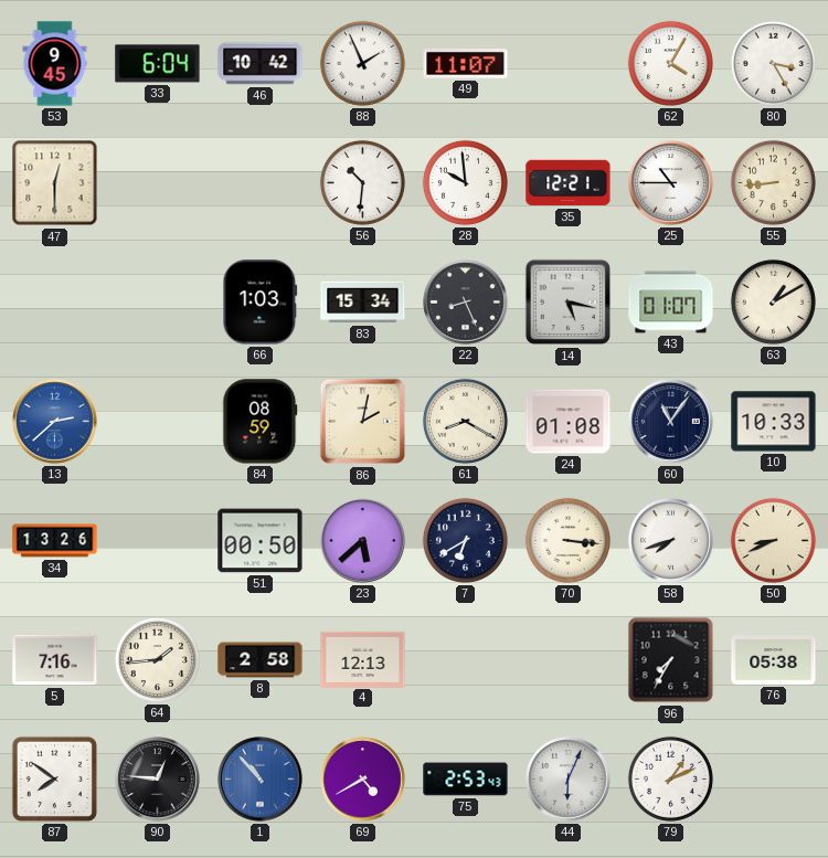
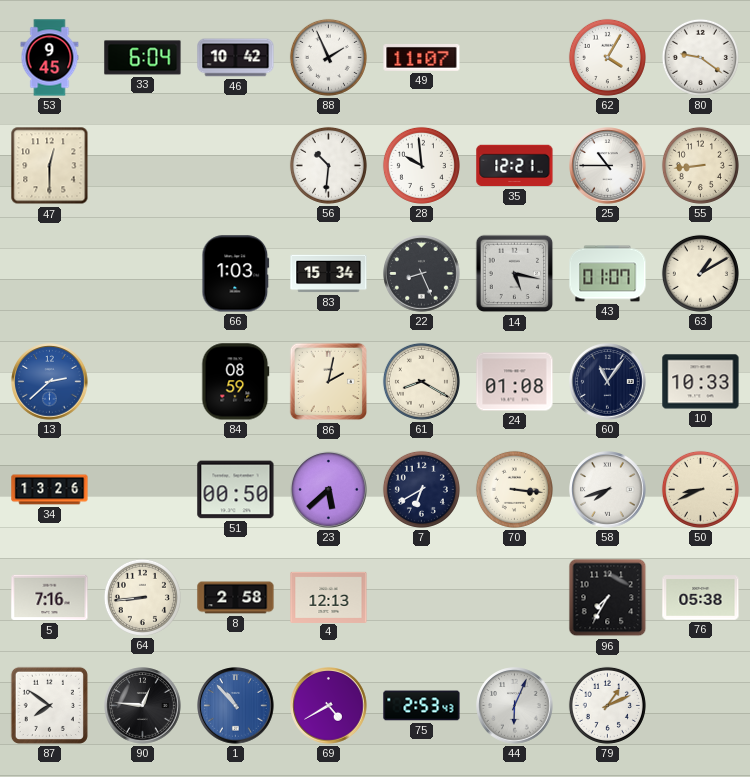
80: 3:25 -> 9:21
64: 1:44 -> 8:44
